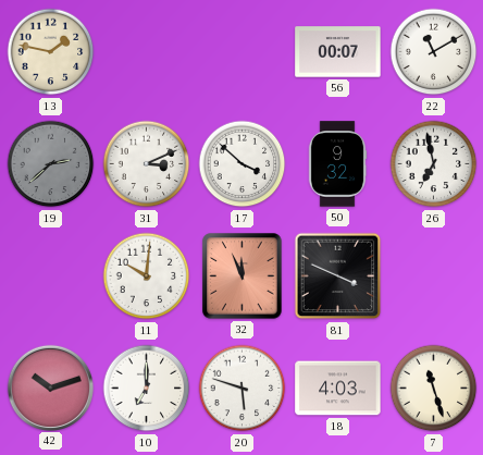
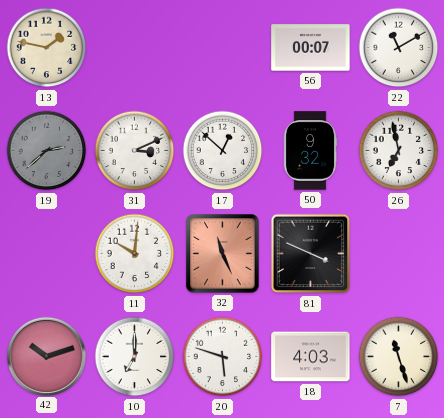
17: 3:52 -> 12:52
32: 11:56 -> 11:26
